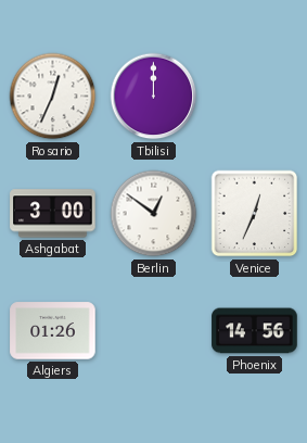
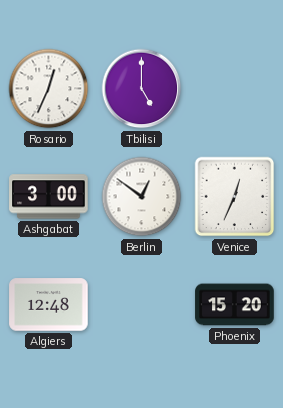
Tbilisi: 12:00 -> 5:00
Algiers: 01:26 -> 12:48
Phoenix: 14:56 -> 15:20
